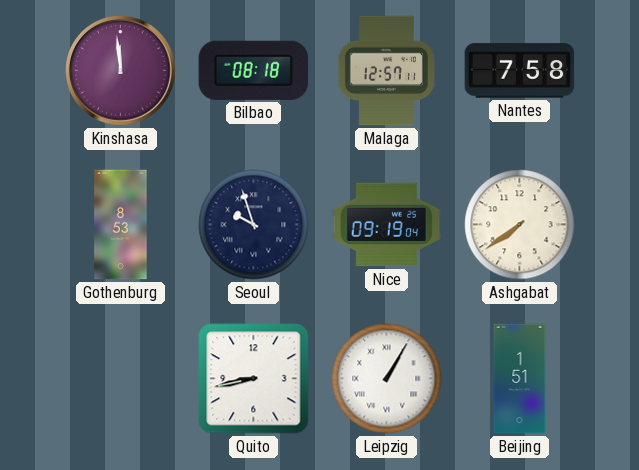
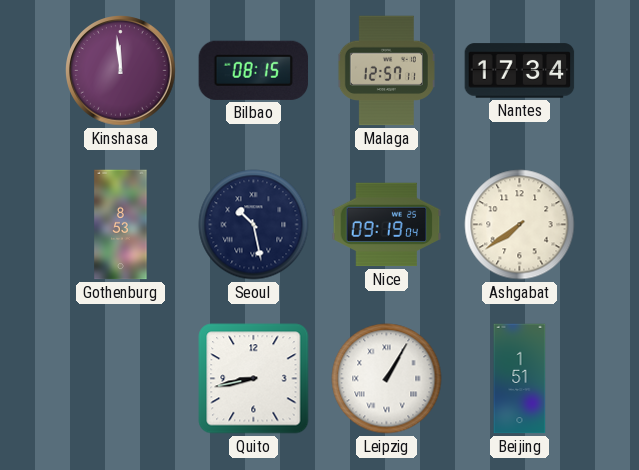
Bilbao: 08:18 -> 08:15
Nantes: 7:58 -> 17:34
Seoul: 9:57 -> 10:28
